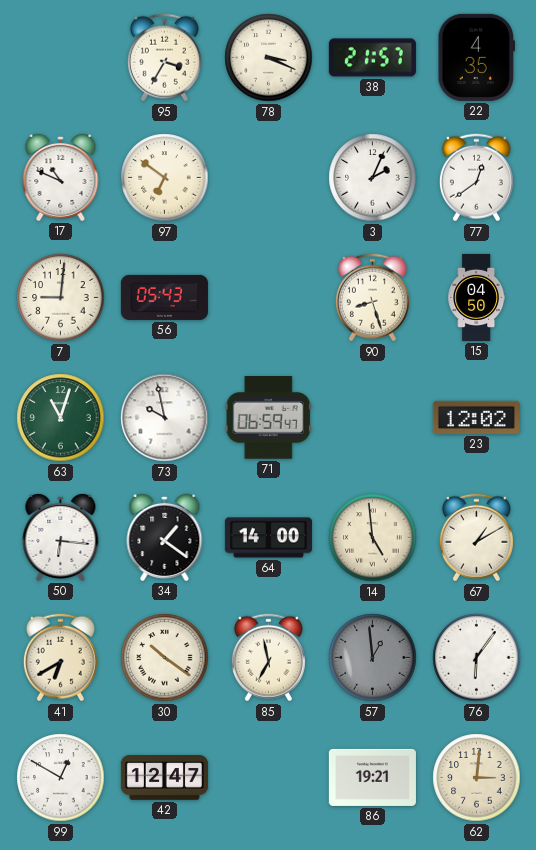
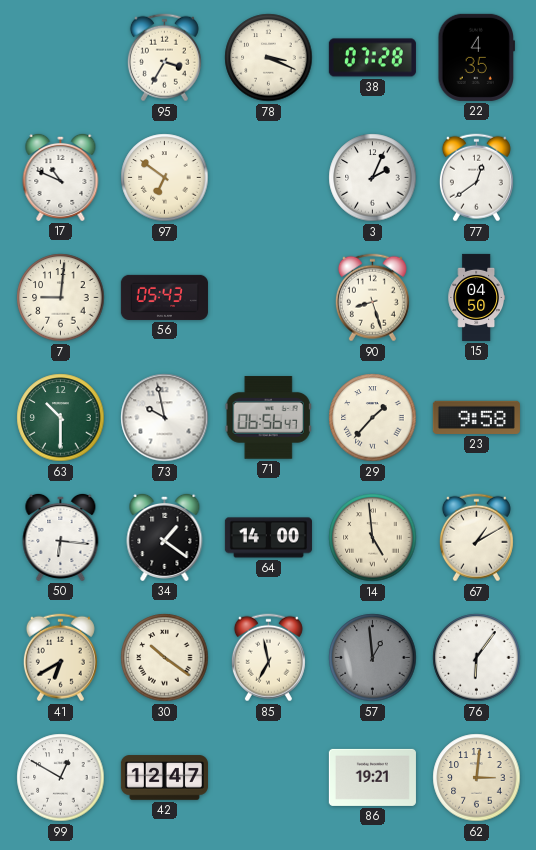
38: 21:57 -> 07:28
63: 11:03 -> 10:30
71: 06:59 -> 06:56
29: none -> 1:37
23: 12:02 -> 9:58
